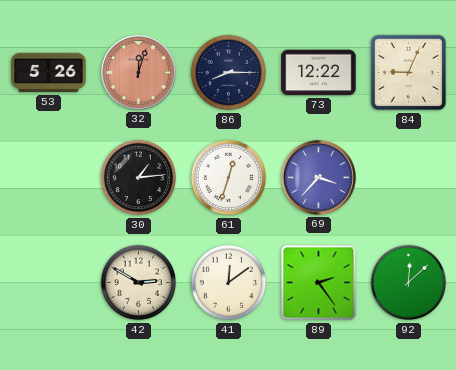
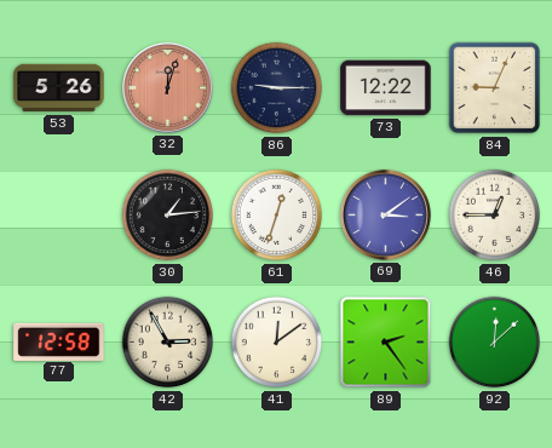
86: 8:15 -> 9:15
69: 3:37 -> 3:09
46: none -> 12:45
77: none -> 12:58
42: 2:50 -> 2:55
